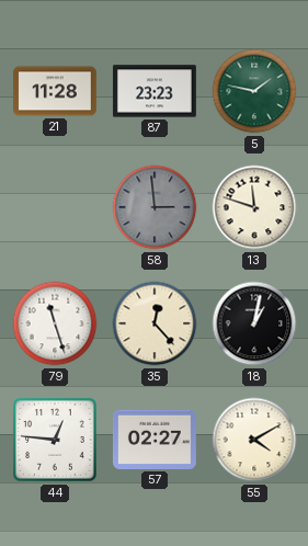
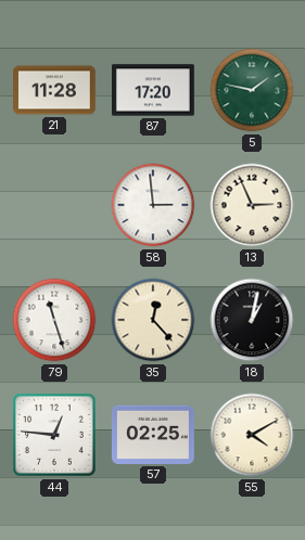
87: 23:23 -> 17:20
58 dial: grey -> white
13: 11:48 -> 2:56
57: 02:27 -> 02:25
